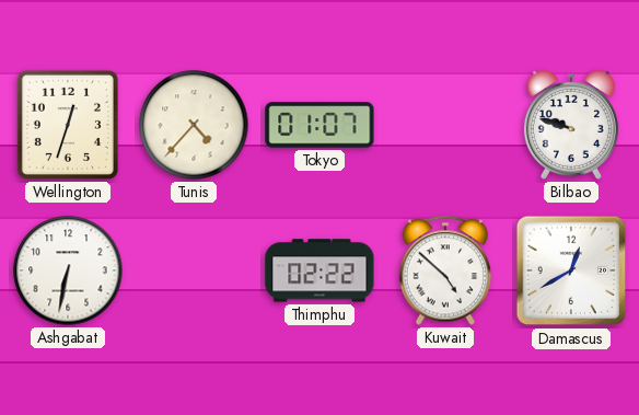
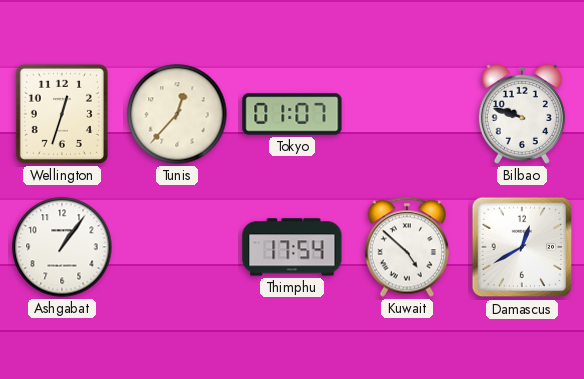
Tunis: 4:37 -> 12:37
Ashgabat: 6:32 -> 1:06
Thimphu: 02:22 -> 17:54
